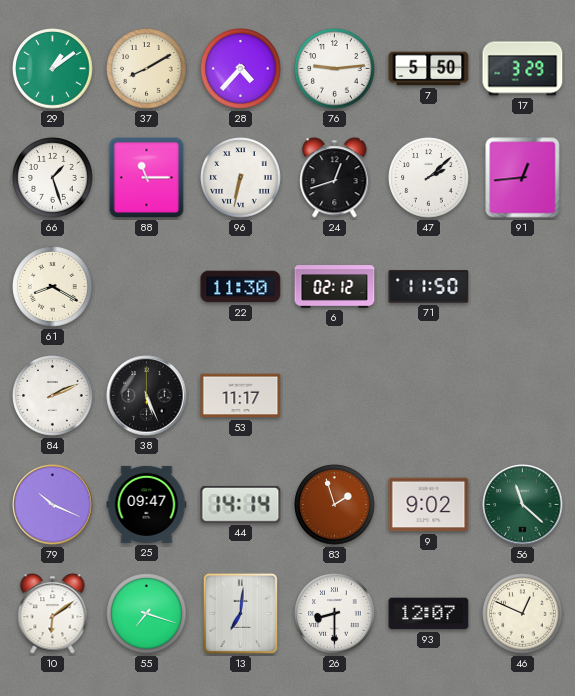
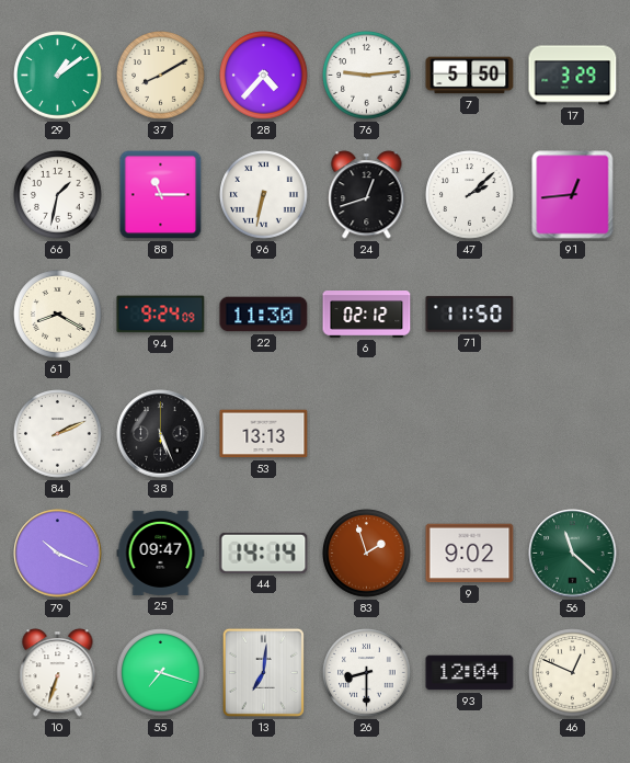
66: 1:27 -> 1:32
94: none -> 9:24
53: 11:17 -> 13:13
10: 6:09 -> 6:33
93: 12:07 -> 12:04
